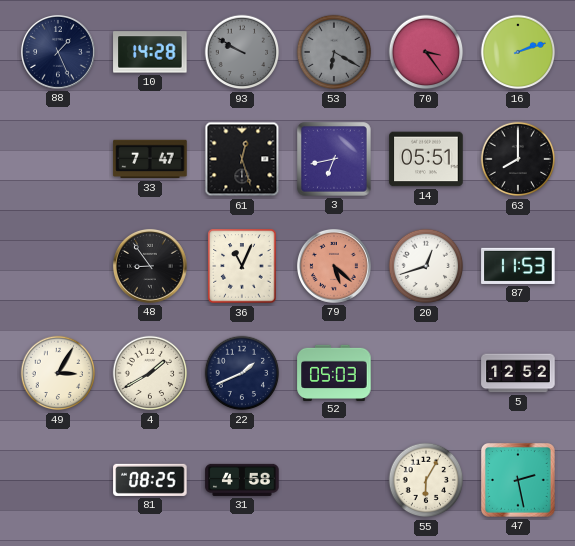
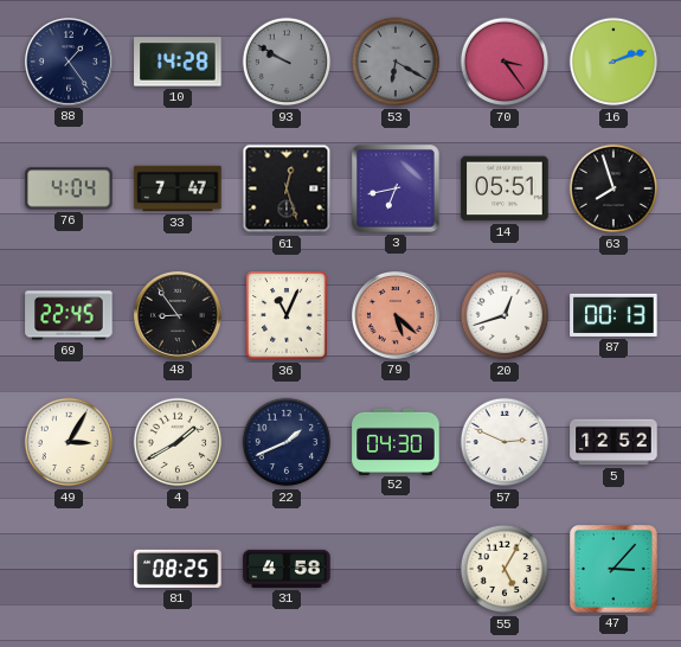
88: 1:26 -> 1:24
76: none -> 4:04
63: 8:00 -> 7:57
69: none -> 22:45
87: 11:53 -> 00:13
52: 05:03 -> 04:30
57: none -> 2:49
55: 6:05 -> 5:05
47: 2:28 -> 3:07
